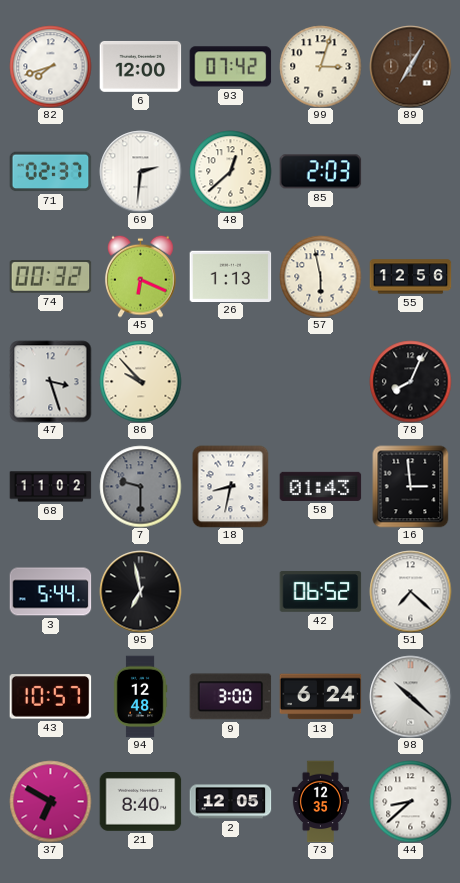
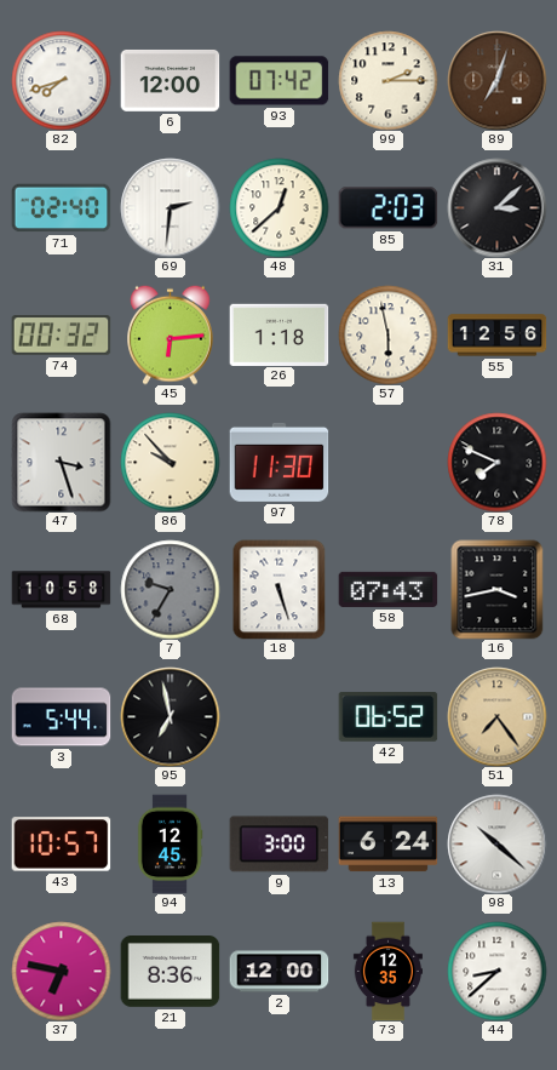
99: 3:03 -> 2:15
89: 7:05 -> 7:03
71: 02:37 -> 02:40
31: none -> 3:08
45: 6:19 -> 6:14
26: 1:13 -> 1:18
97: none -> 11:30
78: 8:04 -> 7:49
68: 11:02 -> 10:58
7: 9:30 -> 9:35
18: 8:32 -> 5:27
58: 01:43 -> 07:43
16: 2:59 -> 3:43
51: 7:22 -> 7:24
51 dial: white -> champagne
94: 12:48 -> 12:45
37: 6:50 -> 6:47
21: 8:40 -> 8:36
2: 12:05 -> 12:00
